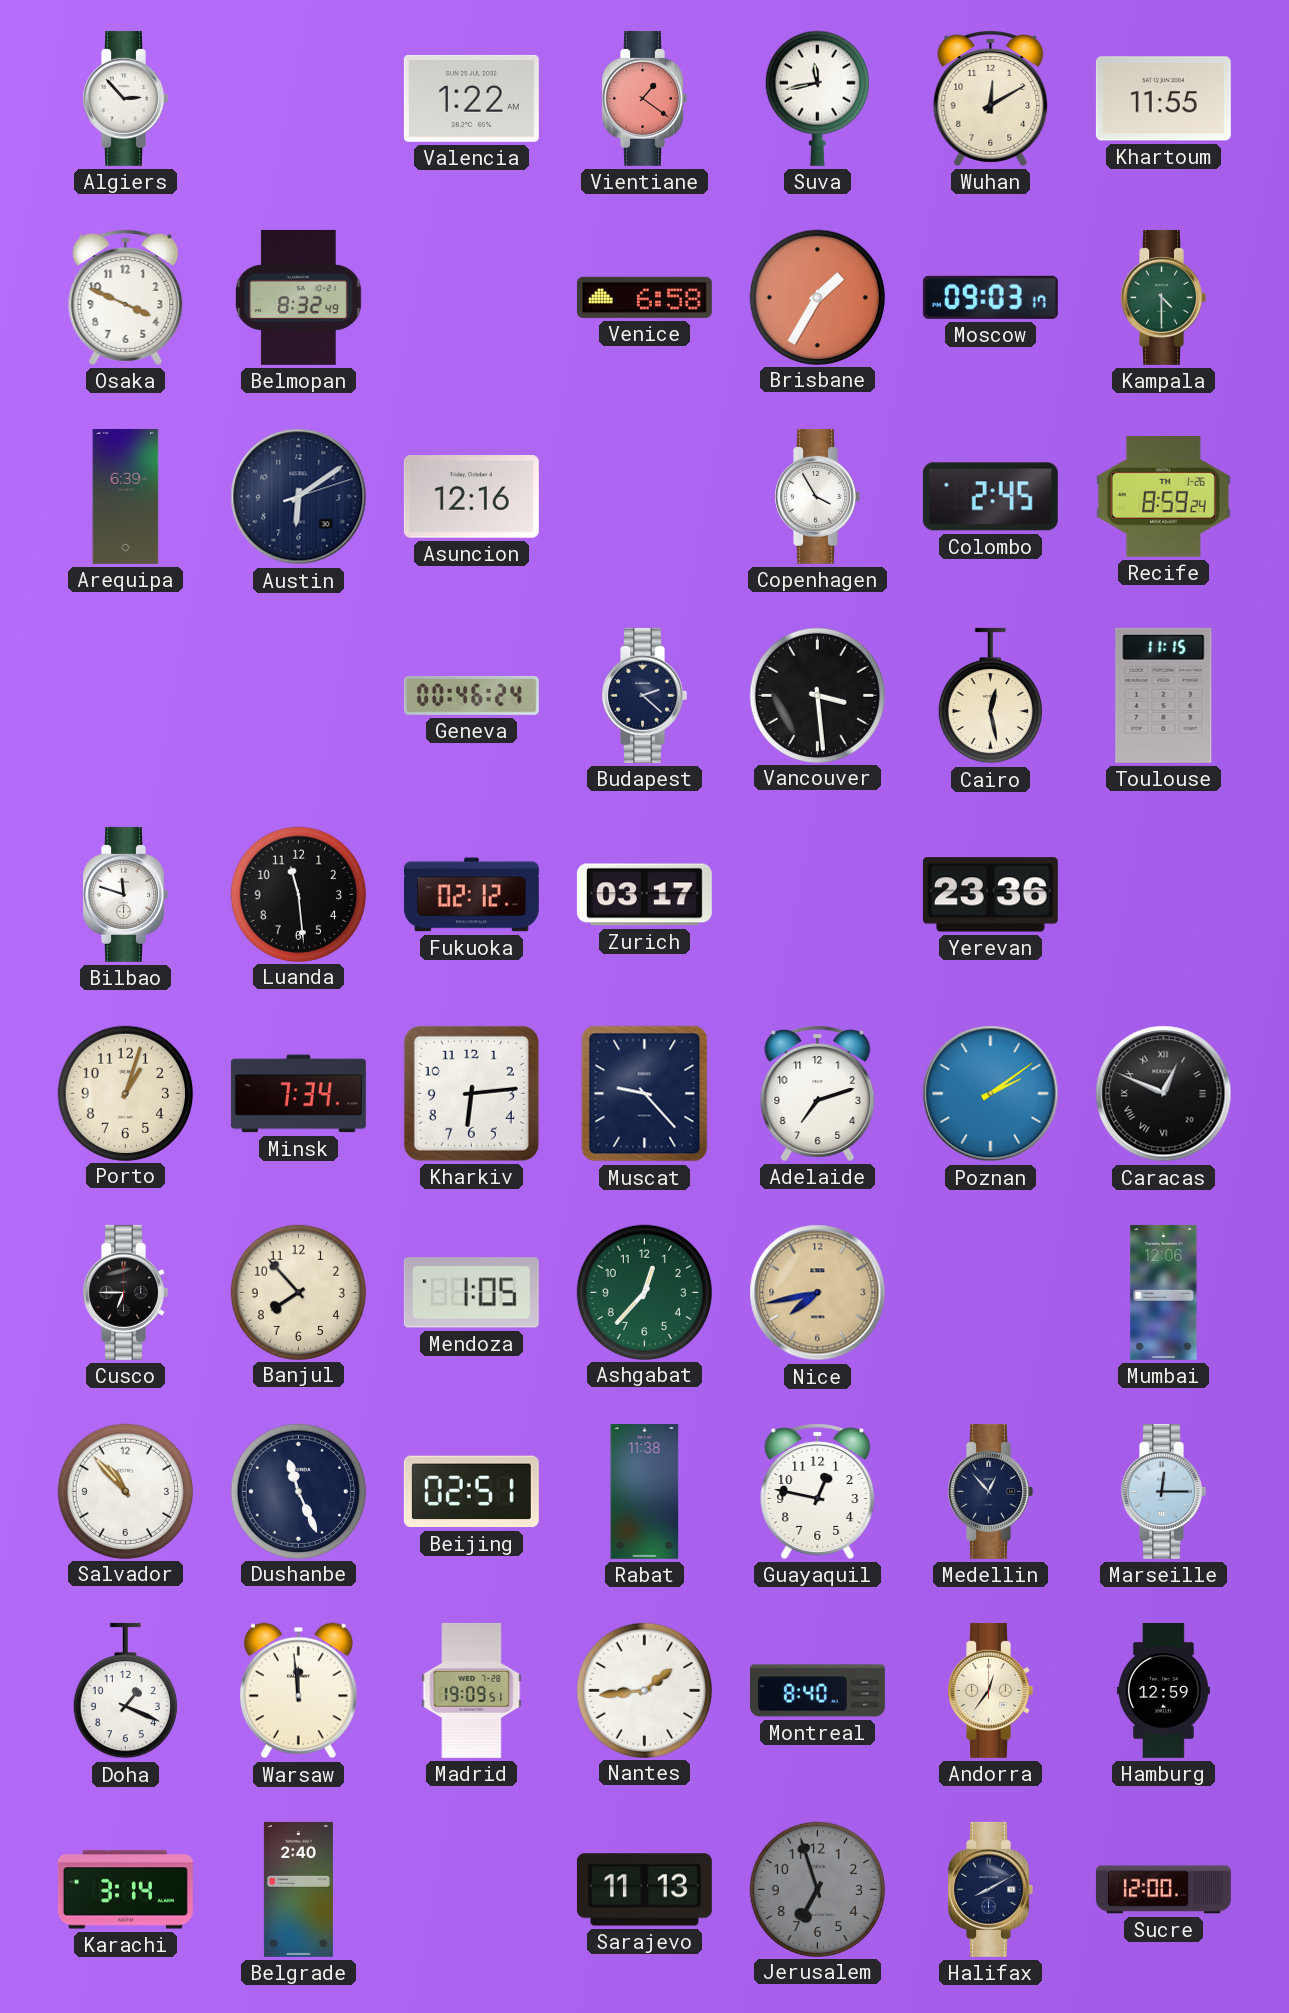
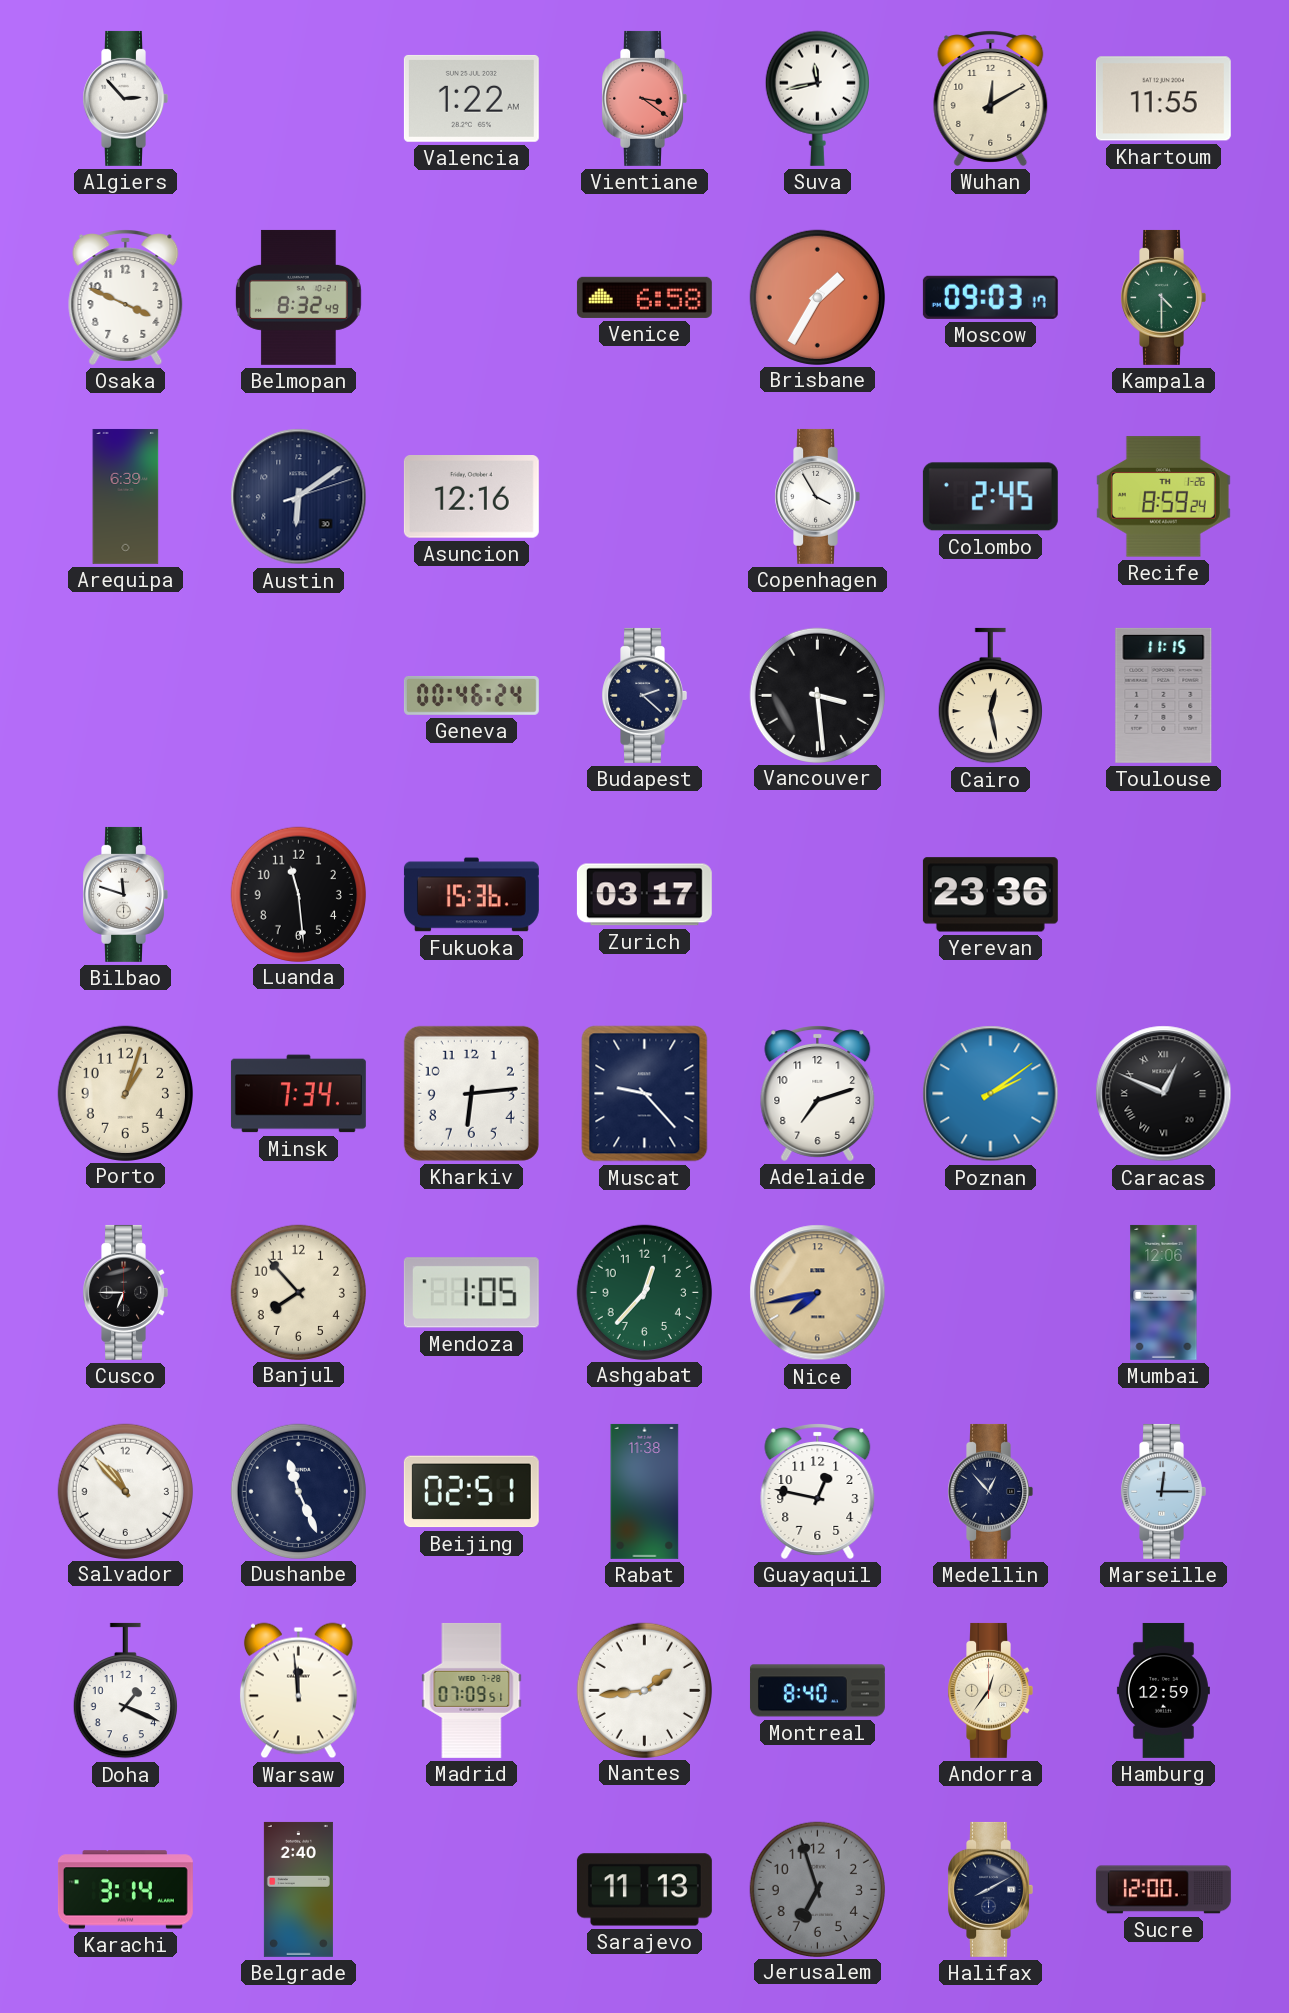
Vientiane: 1:21 -> 3:21
Fukuoka: 02:12 -> 15:36
Madrid: 19:09 -> 07:09
